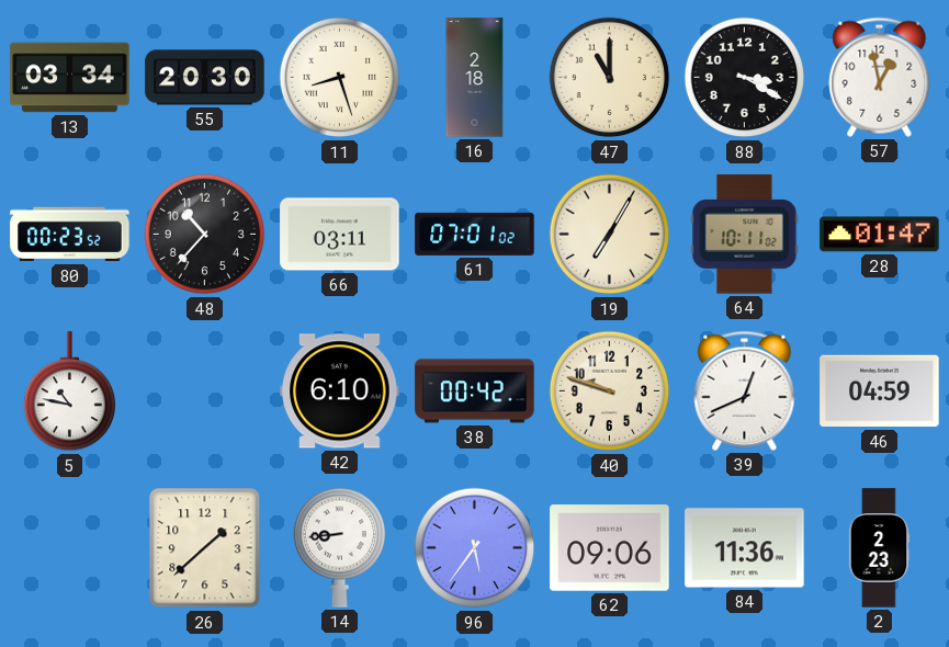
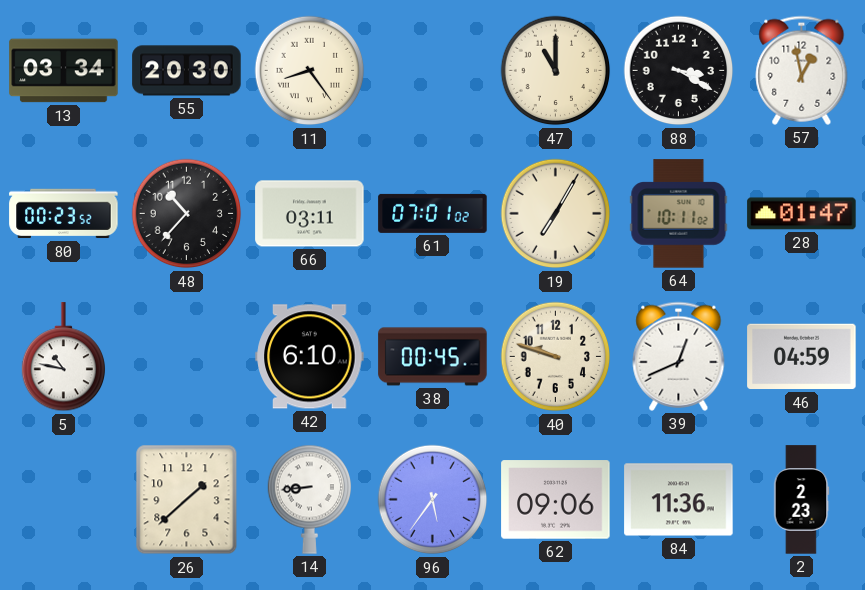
11: 8:27 -> 8:24
16: 2:18 -> none
38: 00:42 -> 00:45
